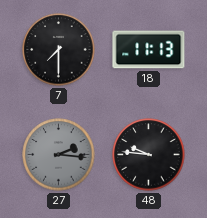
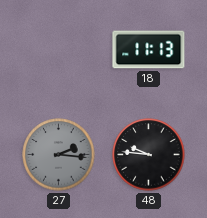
7: 7:30 -> none
